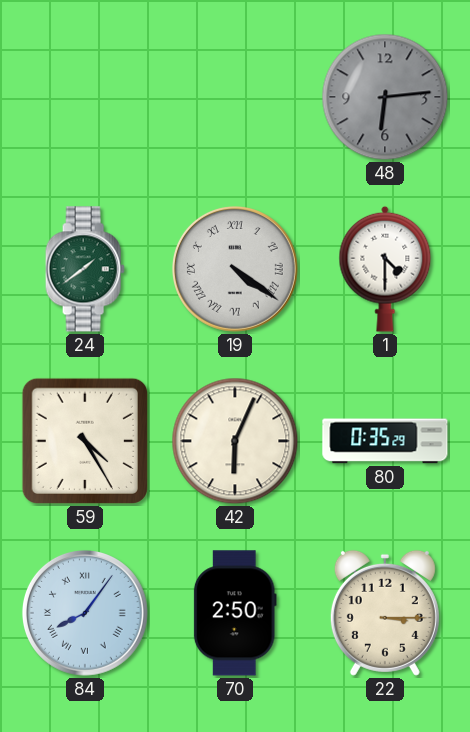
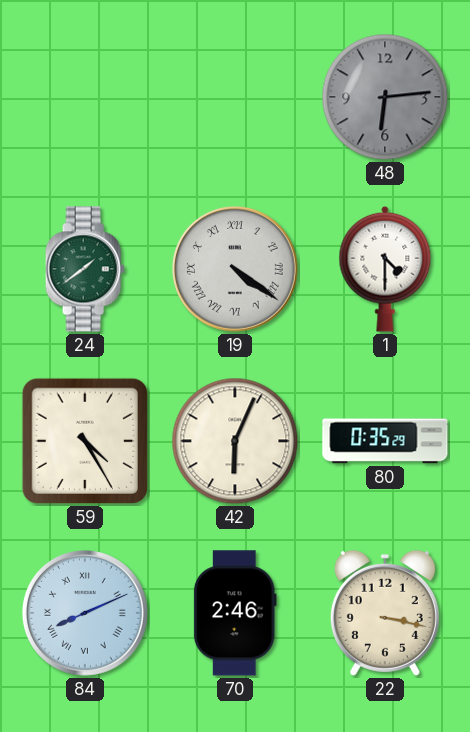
84: 8:06 -> 8:11
70: 2:50 -> 2:46
22: 3:15 -> 3:17
